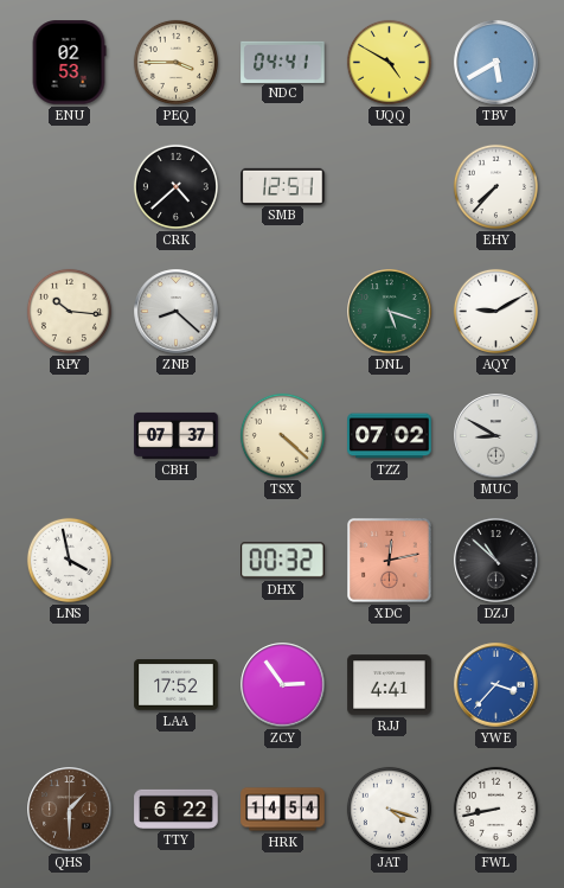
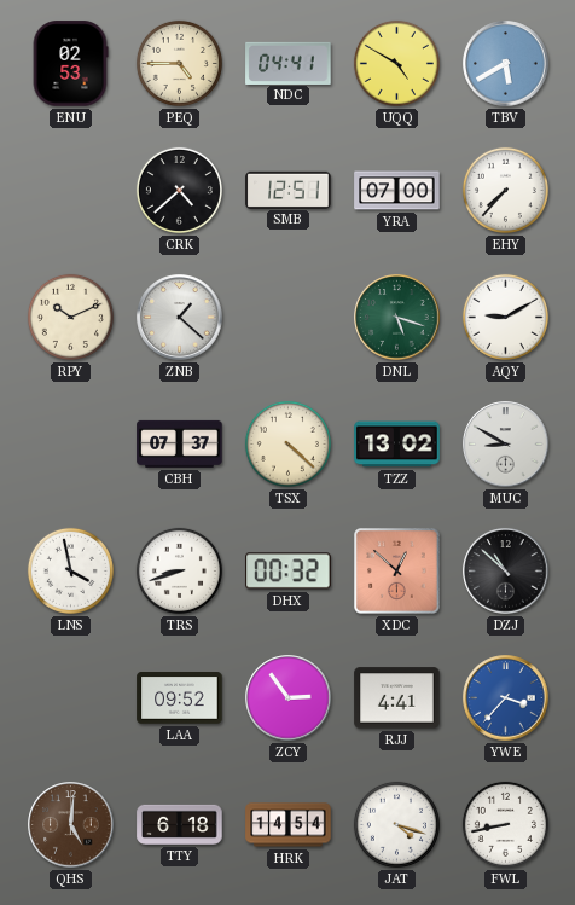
PEQ: 3:45 -> 4:45
YRA: none -> 07:00
RPY: 10:16 -> 10:11
ZNB: 8:22 -> 1:22
TZZ: 07:02 -> 13:02
TRS: none -> 8:42
XDC: 12:13 -> 12:52
LAA: 17:52 -> 09:52
QHS: 1:30 -> 5:01
TTY: 6:22 -> 6:18
